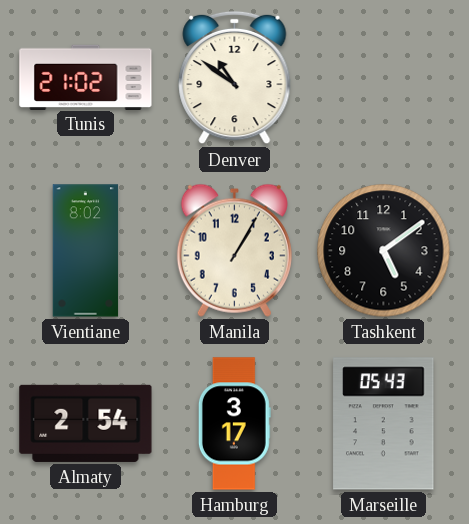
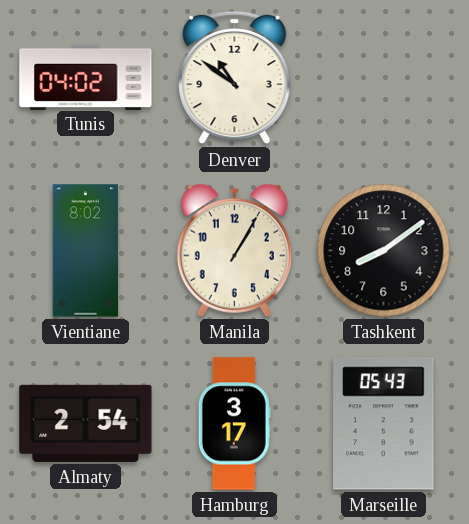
Tunis: 21:02 -> 04:02
Tashkent: 5:09 -> 8:09
